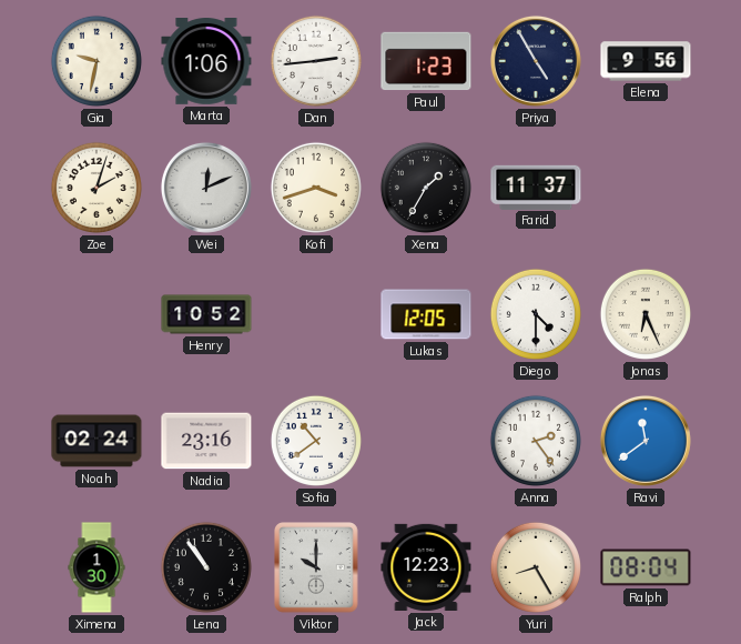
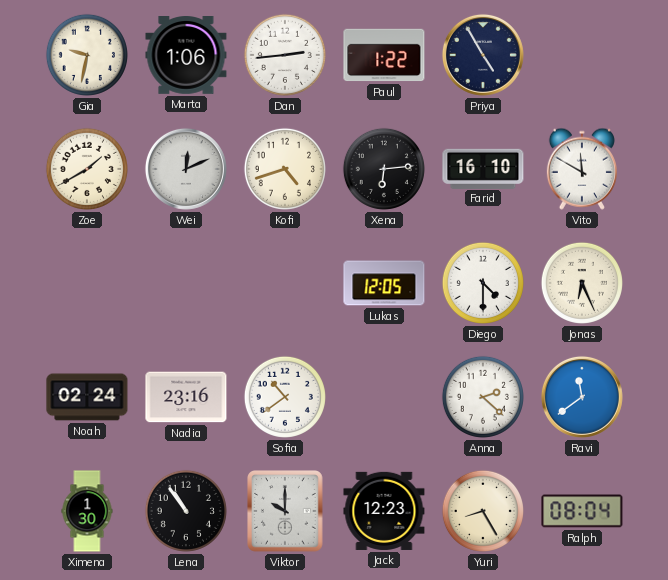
Paul: 1:23 -> 1:22
Elena: 9:56 -> none
Zoe: 2:03 -> 1:40
Kofi: 3:42 -> 4:42
Xena: 1:35 -> 6:14
Farid: 11:37 -> 16:10
Vito: none -> 11:50
Henry: 10:52 -> none
Anna: 2:24 -> 2:22
